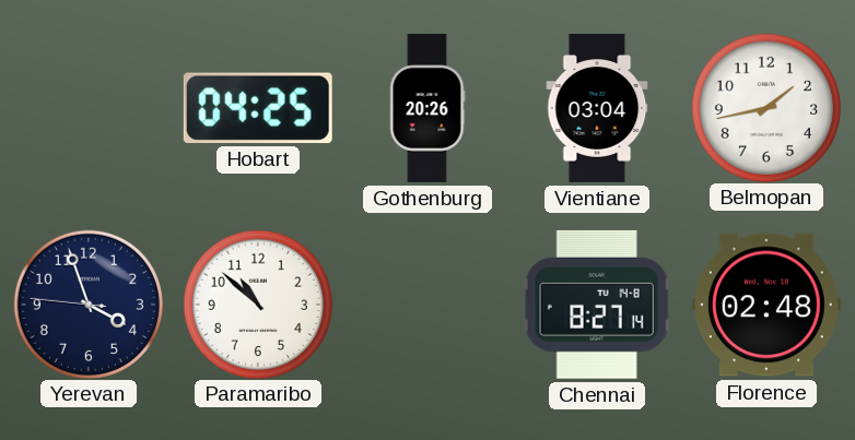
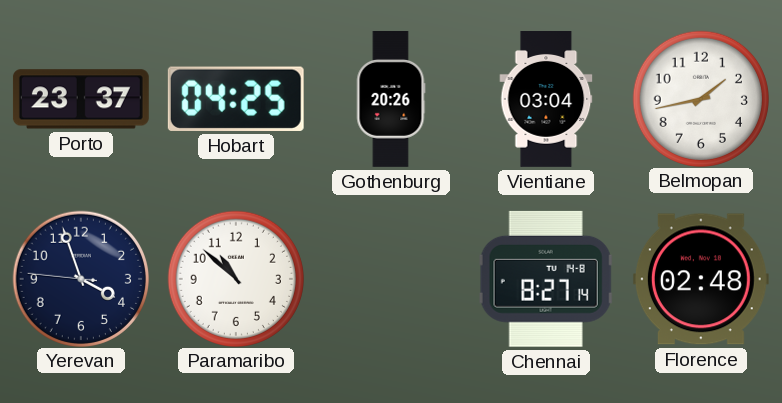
Porto: none -> 23:37
